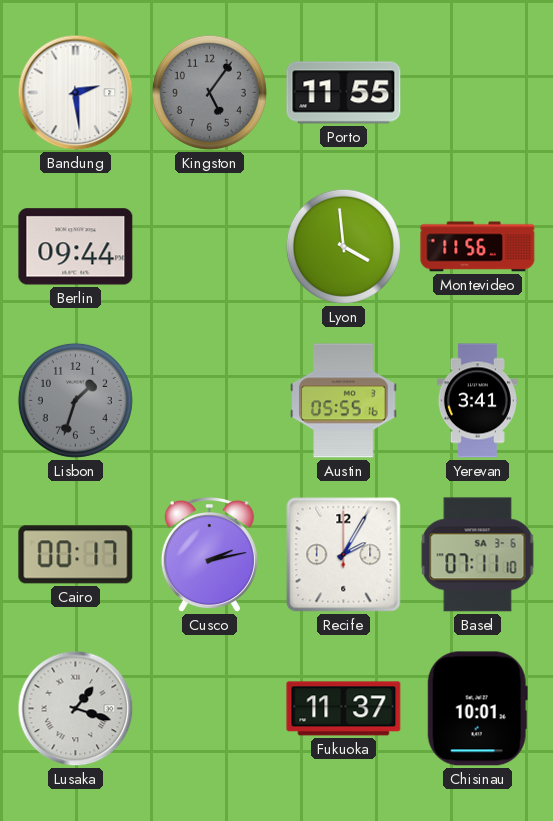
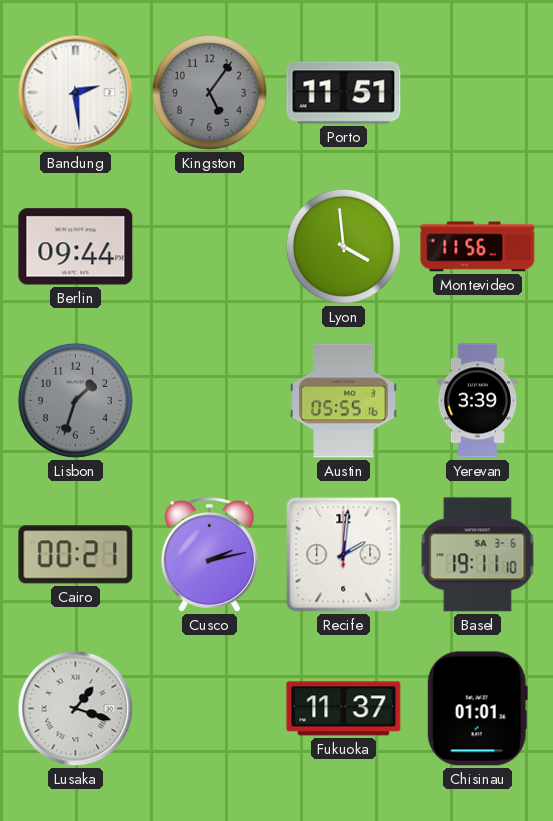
Porto: 11:55 -> 11:51
Yerevan: 3:41 -> 3:39
Cairo: 00:17 -> 00:21
Recife: 2:05 -> 2:01
Basel: 07:11 -> 19:11
Chisinau: 10:01 -> 01:01
